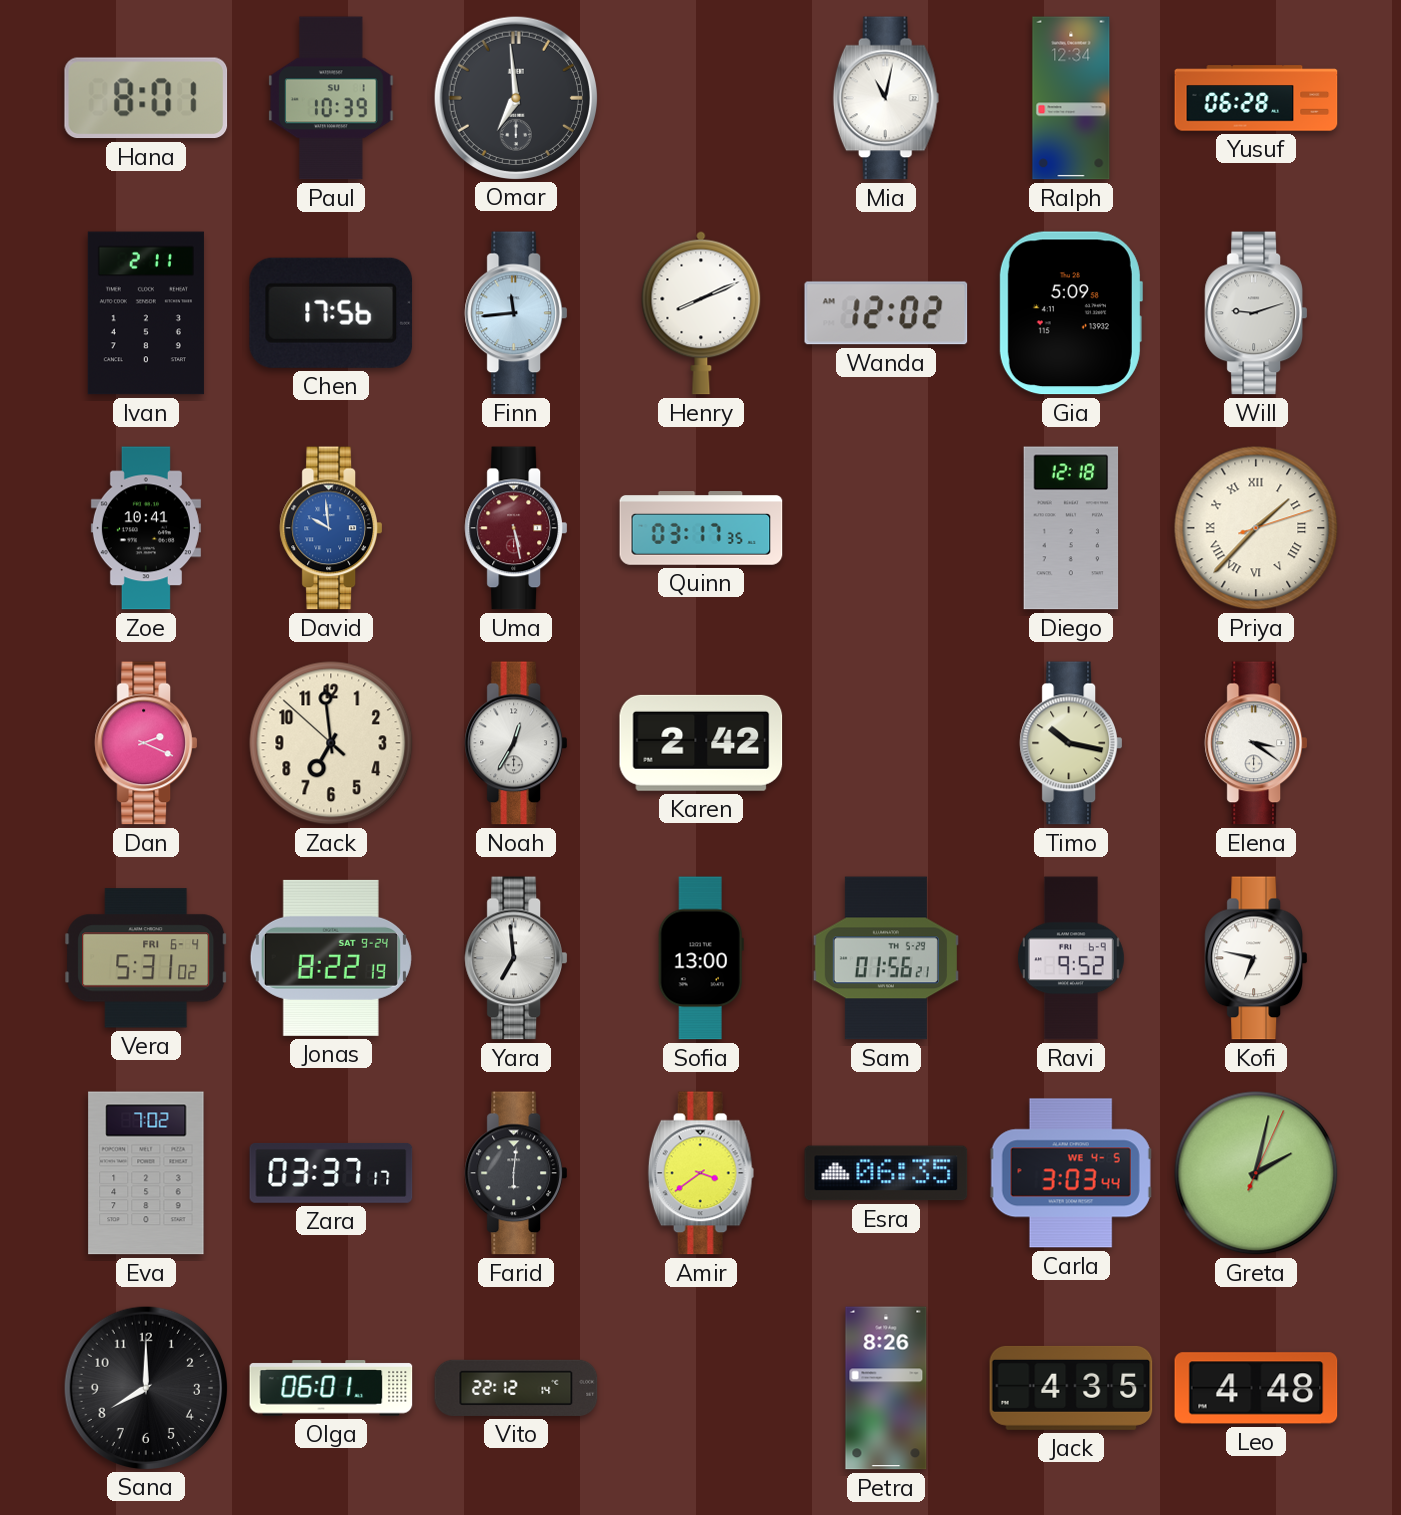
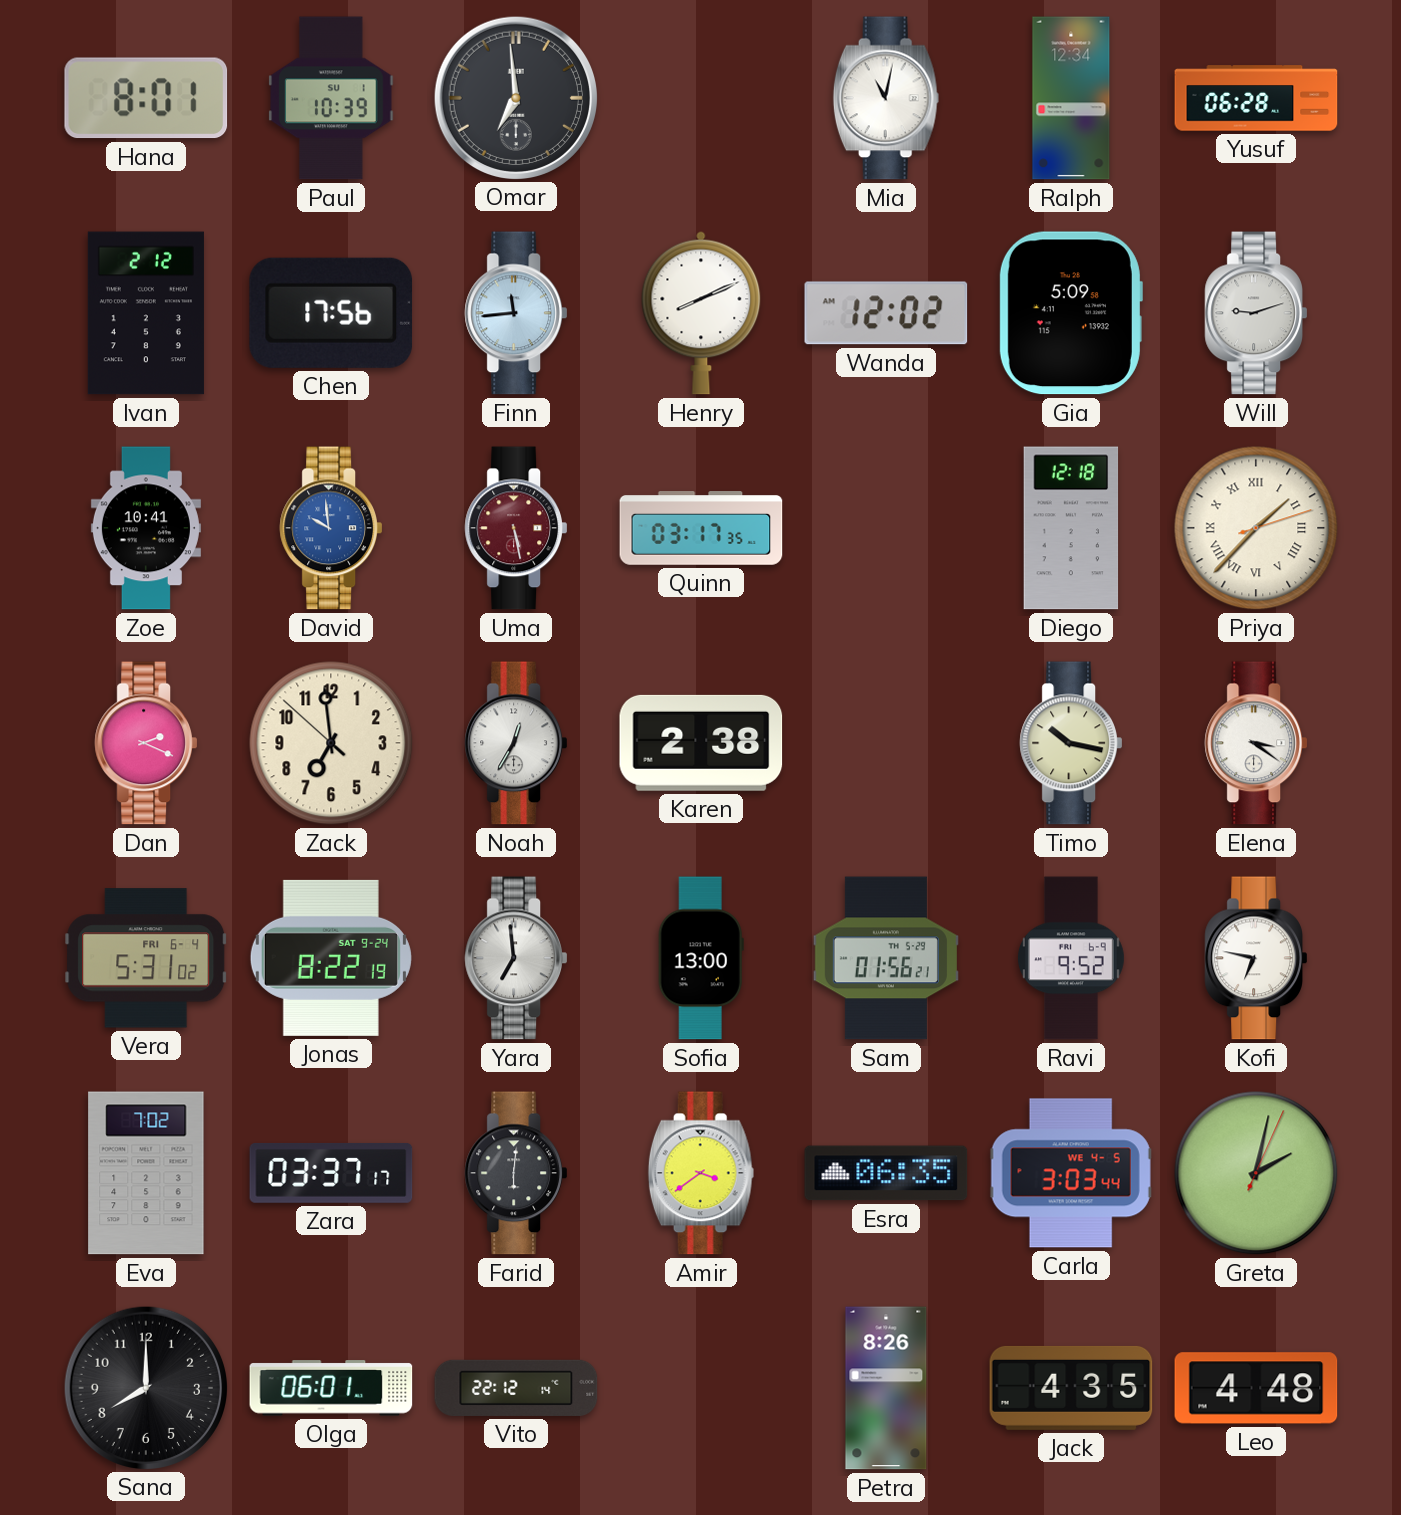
Ivan: 2:11 -> 2:12
Karen: 2:42 -> 2:38
